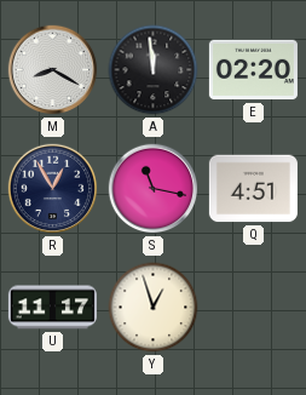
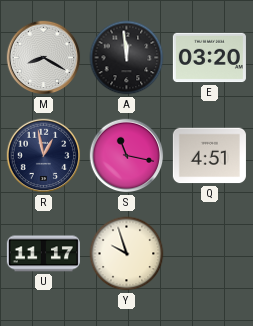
E: 02:20 -> 03:20
R: 12:55 -> 12:58
Y: 12:57 -> 9:57
